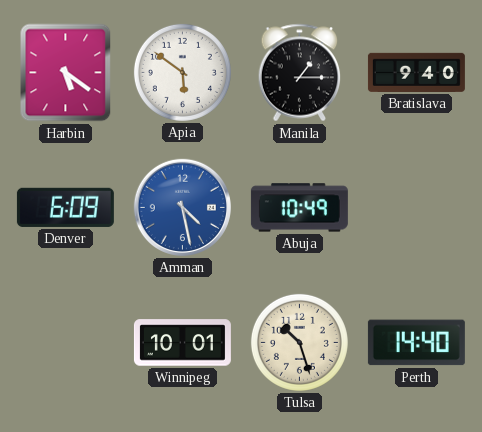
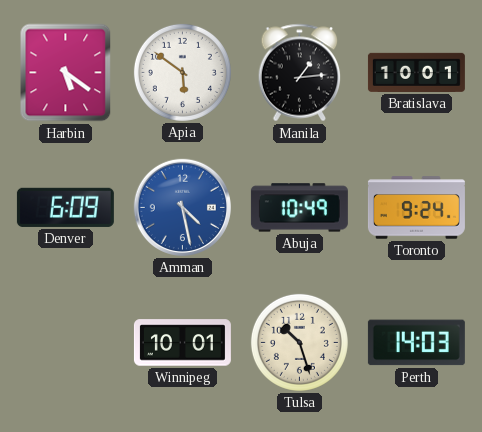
Manila: 1:15 -> 1:14
Bratislava: 9:40 -> 10:01
Toronto: none -> 9:24
Perth: 14:40 -> 14:03
